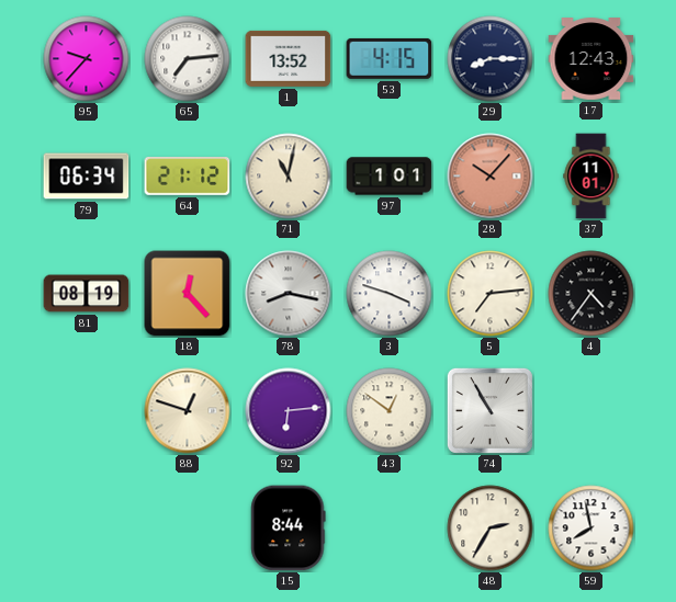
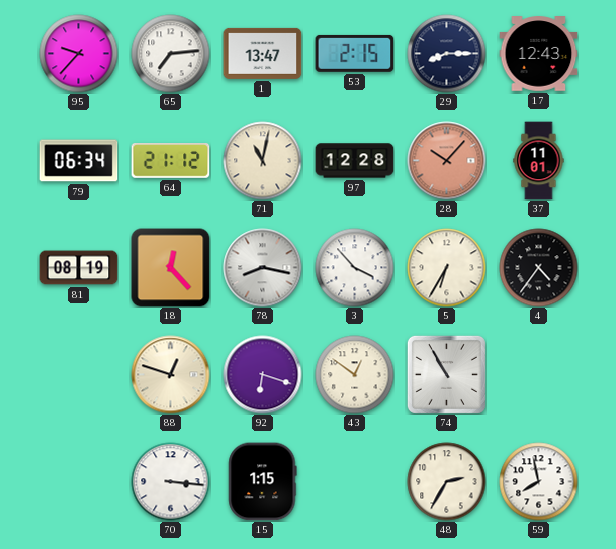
1: 13:52 -> 13:47
53: 4:15 -> 2:15
97: 1:01 -> 12:28
3: 3:48 -> 3:53
5: 7:14 -> 6:35
92: 6:14 -> 6:18
70: none -> 3:16
15: 8:44 -> 1:15
